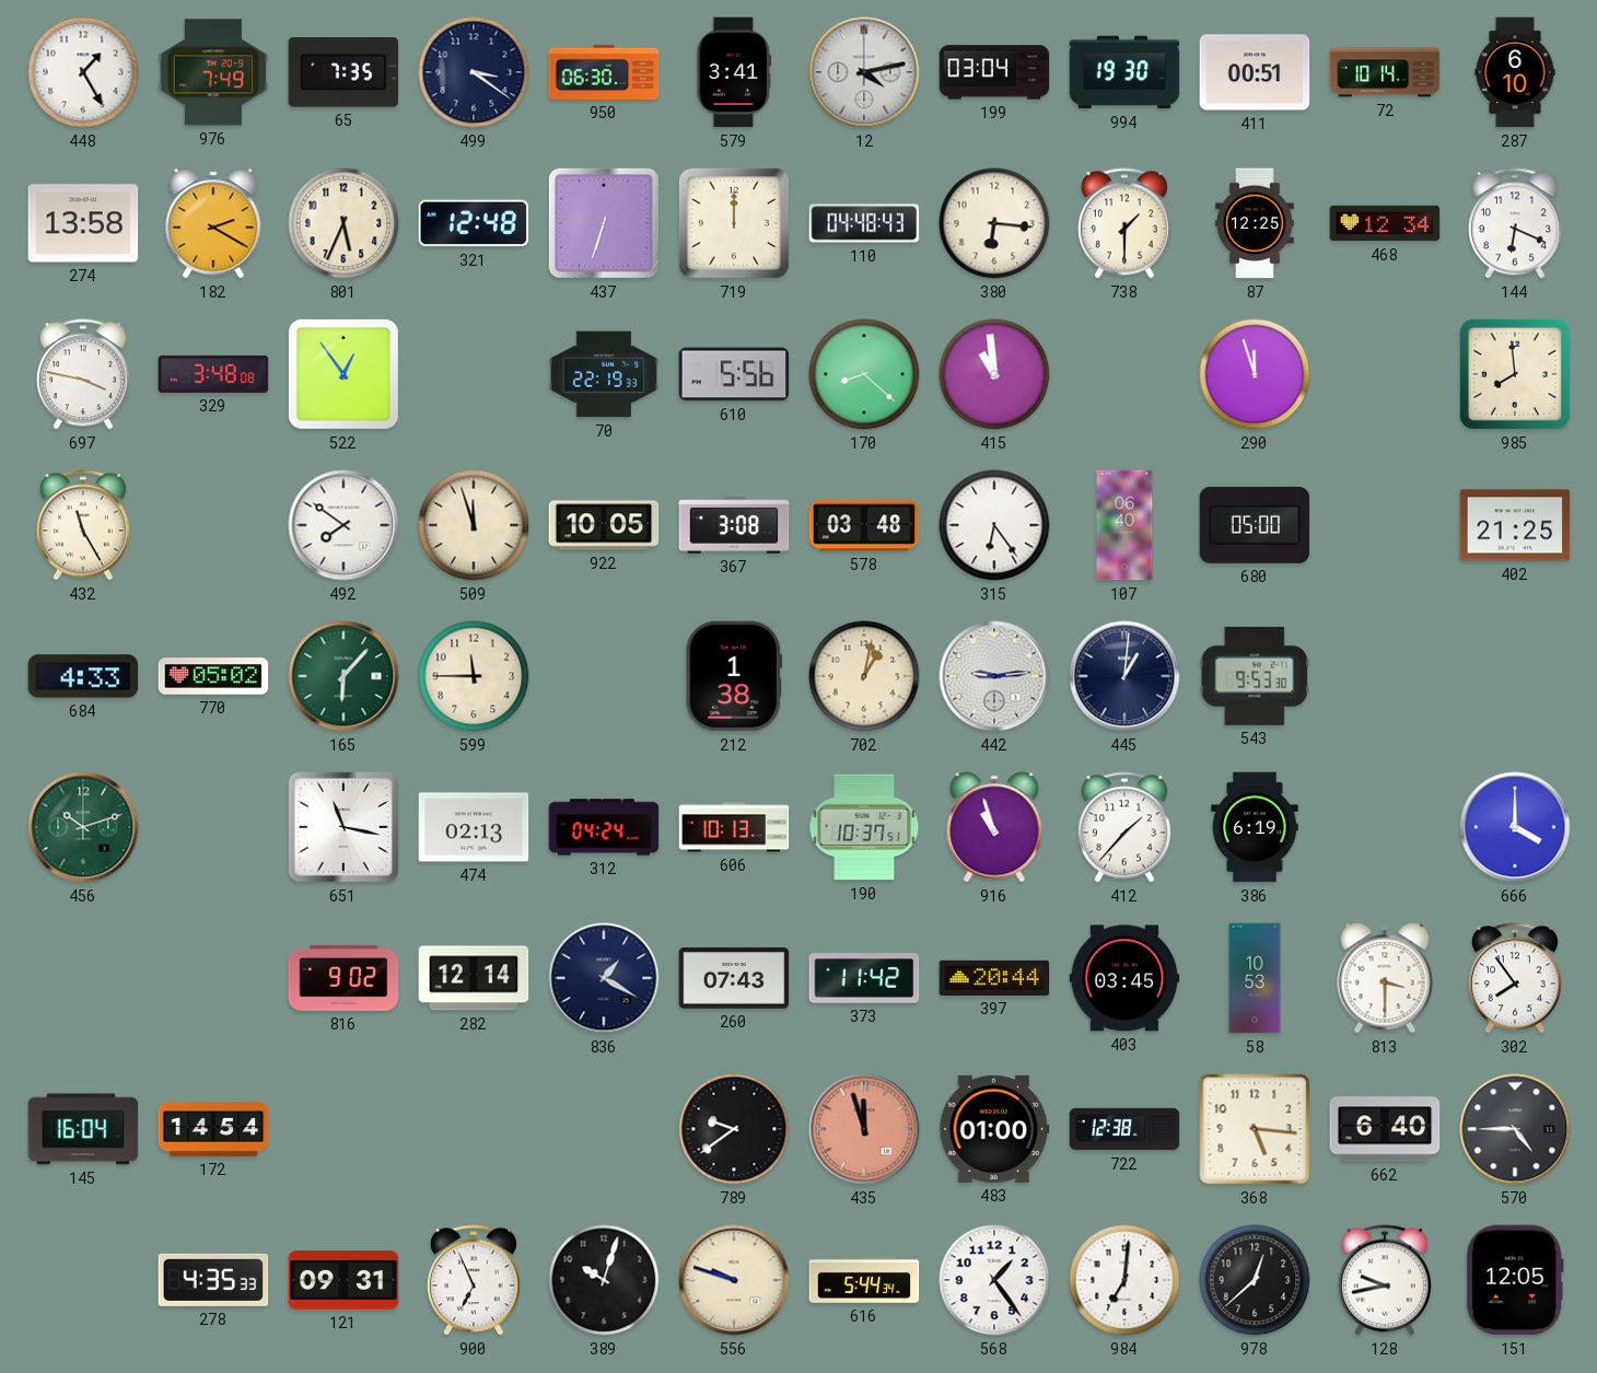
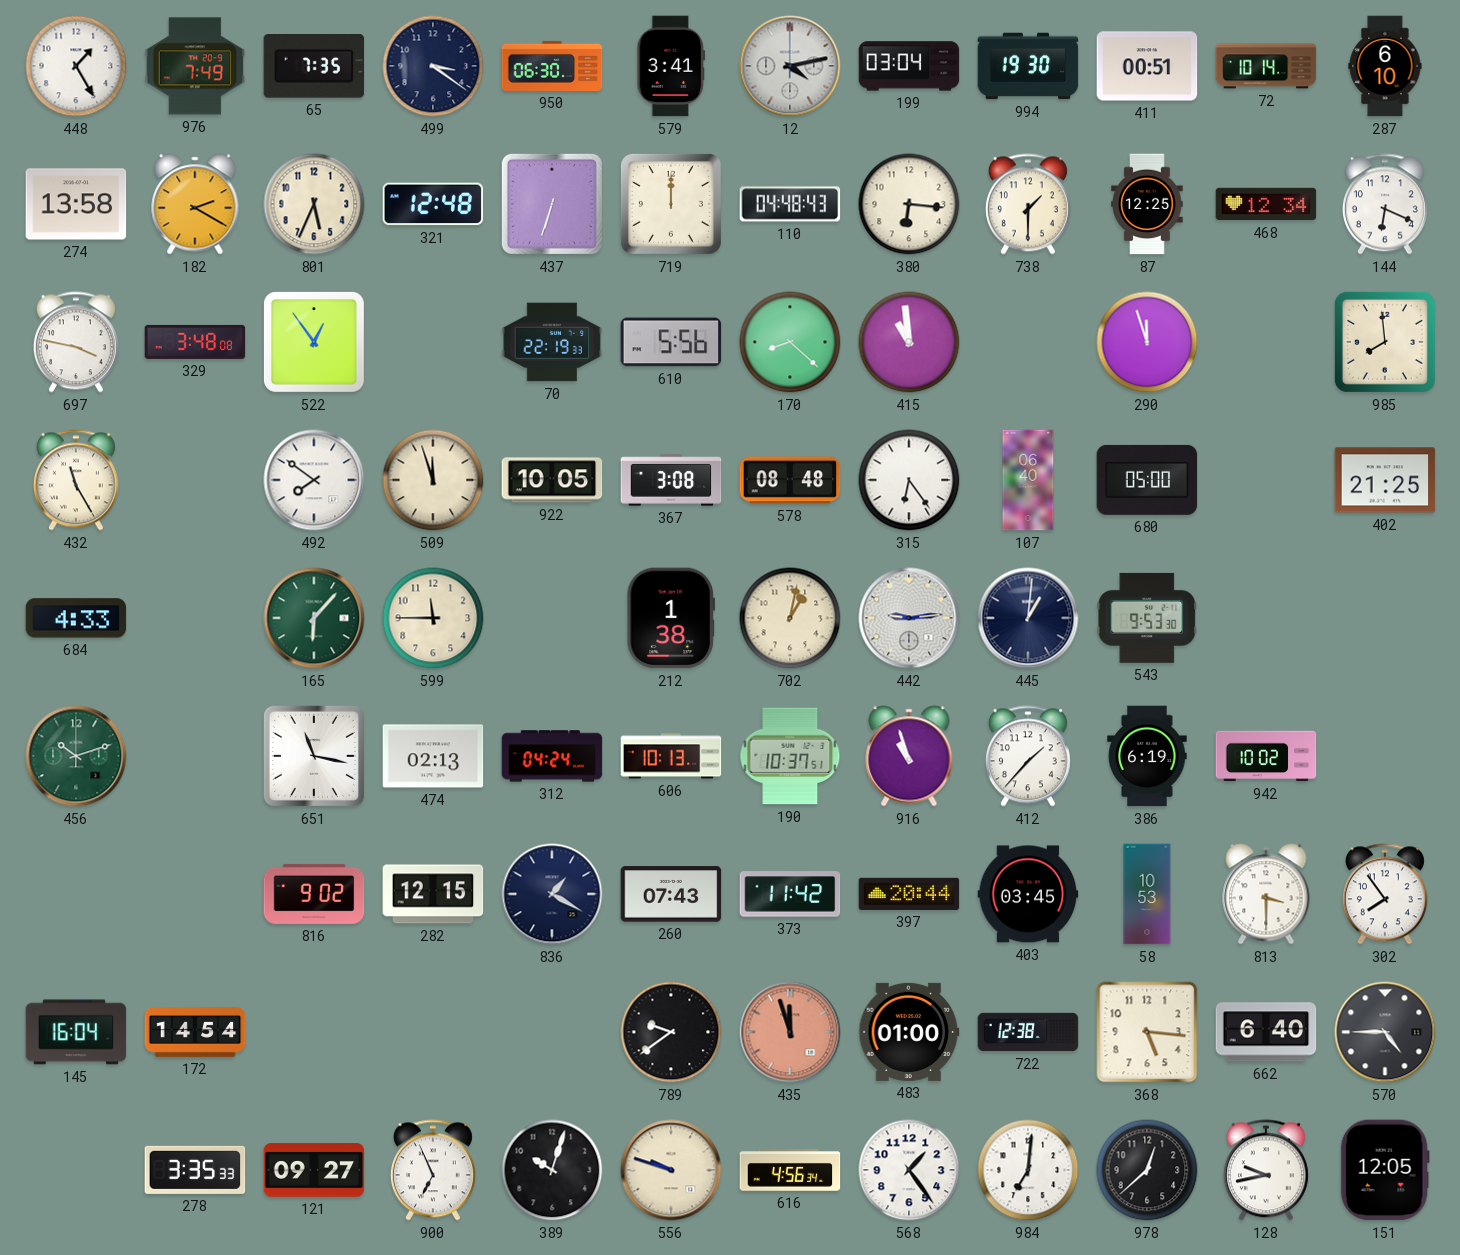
578: 03:48 -> 08:48
770: 05:02 -> none
942: none -> 10:02
666: 4:00 -> none
282: 12:14 -> 12:15
278: 4:35 -> 3:35
121: 09:31 -> 09:27
616: 5:44 -> 4:56
